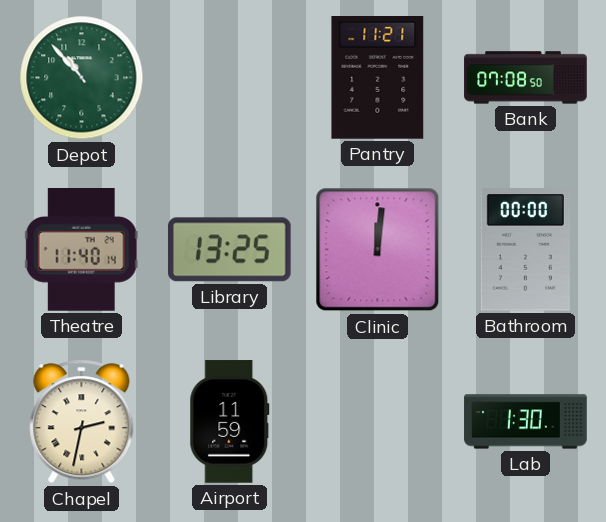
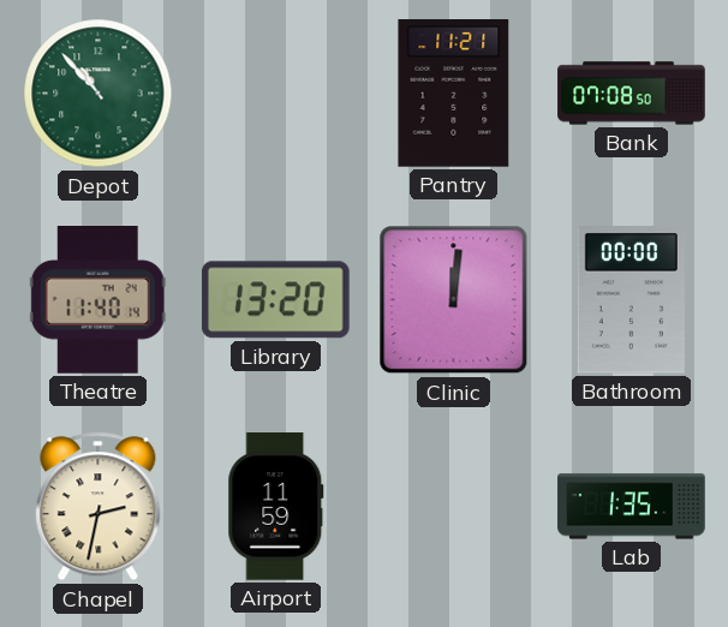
Library: 13:25 -> 13:20
Lab: 1:30 -> 1:35
